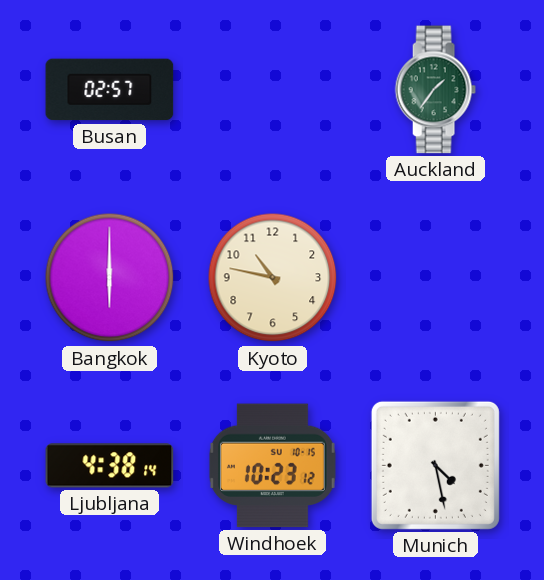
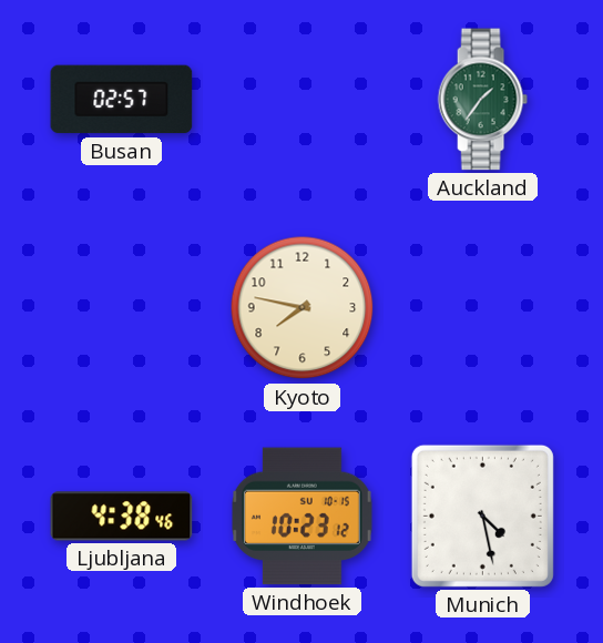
Bangkok: 6:00 -> none
Kyoto: 10:47 -> 7:47
Ljubljana: 4:38:14 -> 4:38:46
